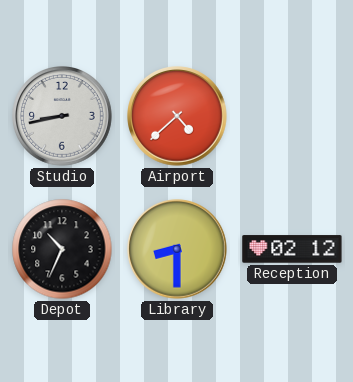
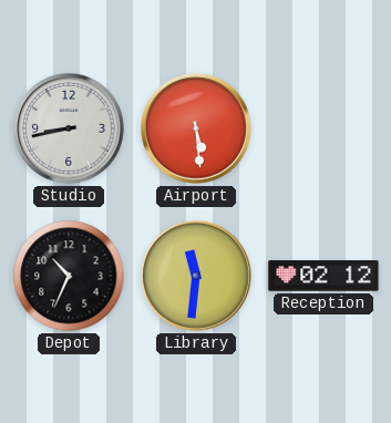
Airport: 4:38 -> 5:29
Library: 8:30 -> 11:31
